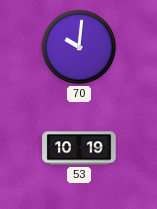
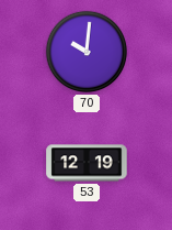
53: 10:19 -> 12:19
